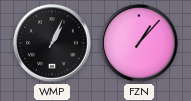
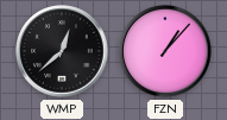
WMP: 1:04 -> 12:38
